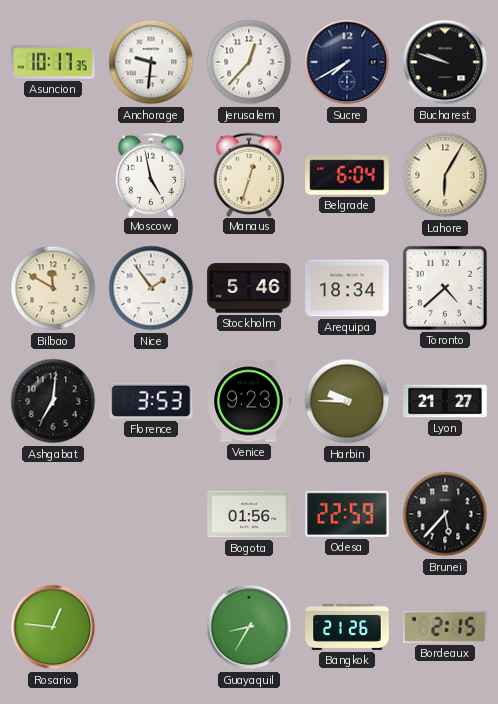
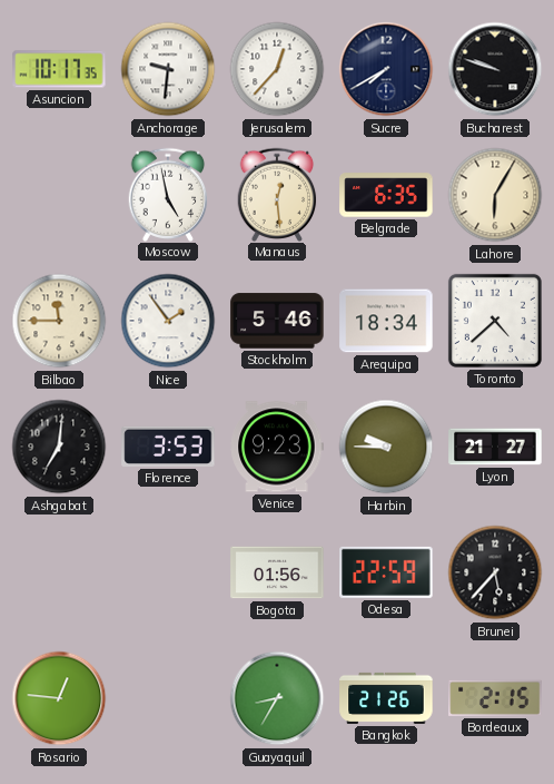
Manaus: 12:33 -> 12:29
Belgrade: 6:04 -> 6:35
Bilbao: 11:50 -> 11:45
